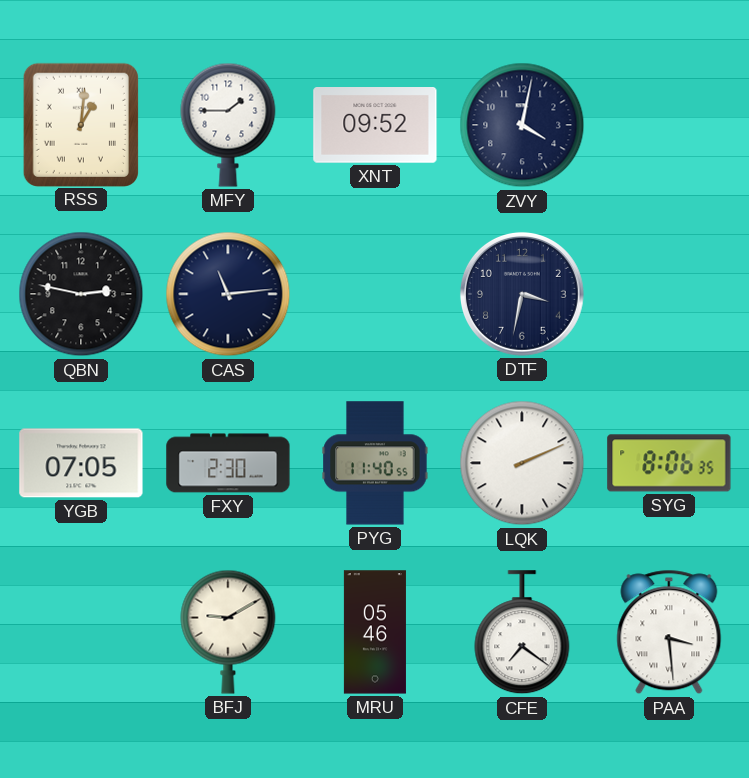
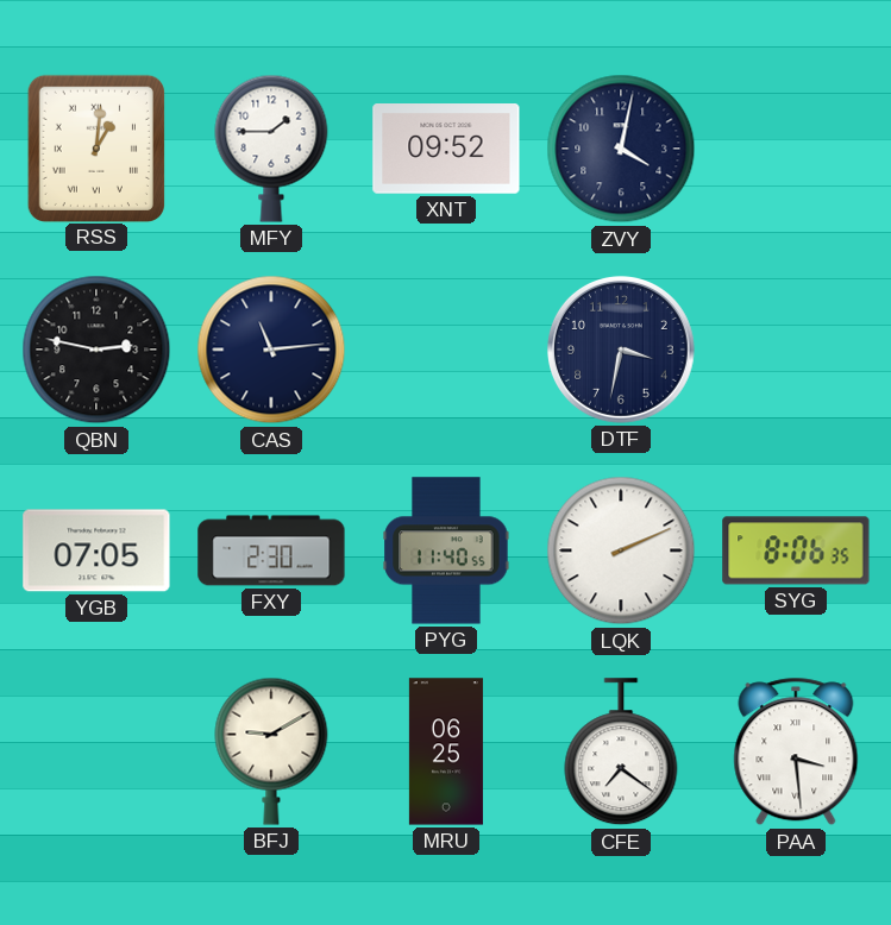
MRU: 05:46 -> 06:25
